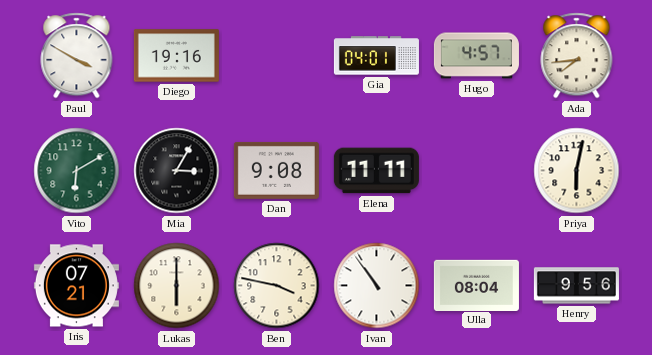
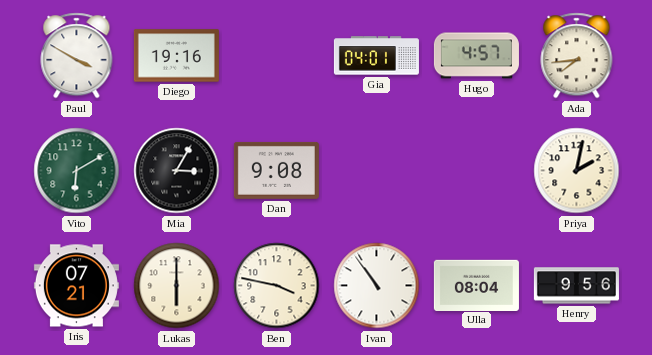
Elena: 11:11 -> none
Priya: 6:02 -> 2:02
